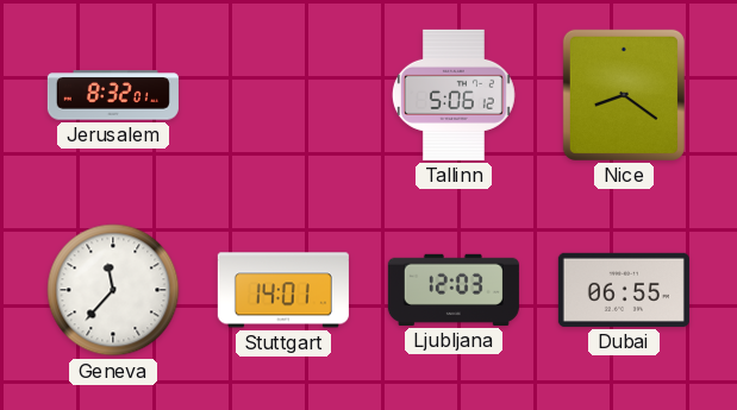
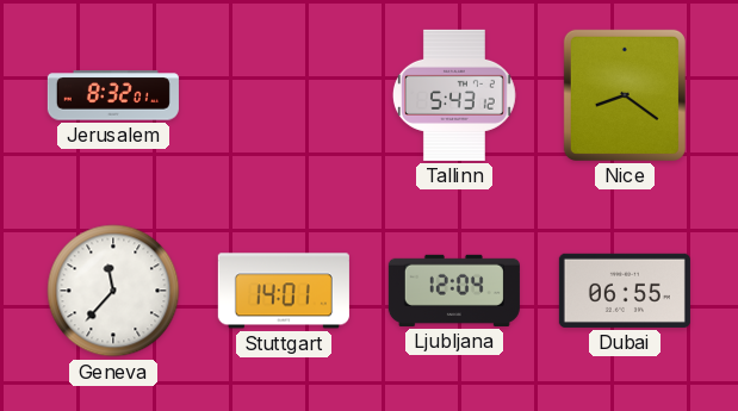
Tallinn: 5:06 -> 5:43
Ljubljana: 12:03 -> 12:04
